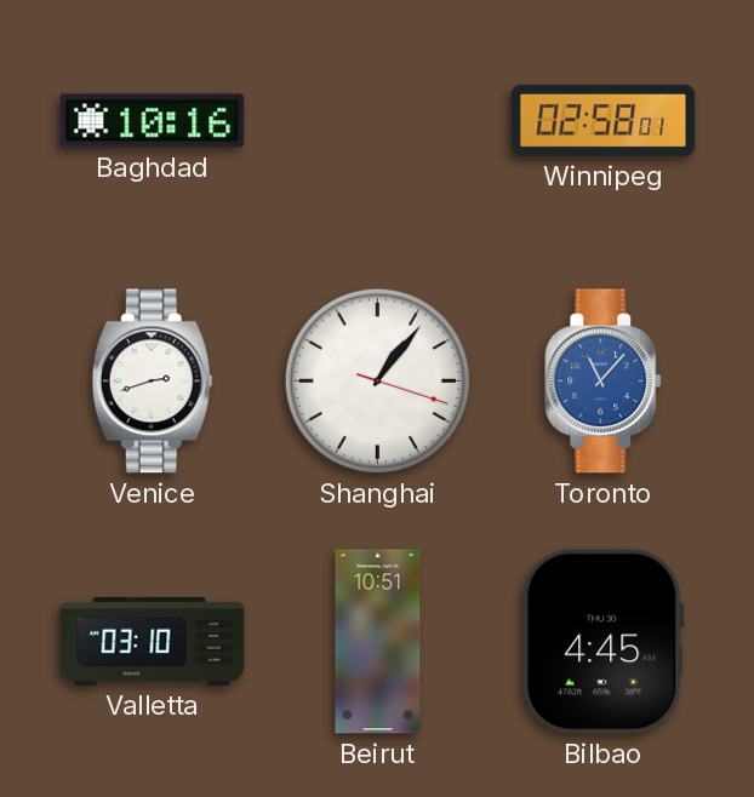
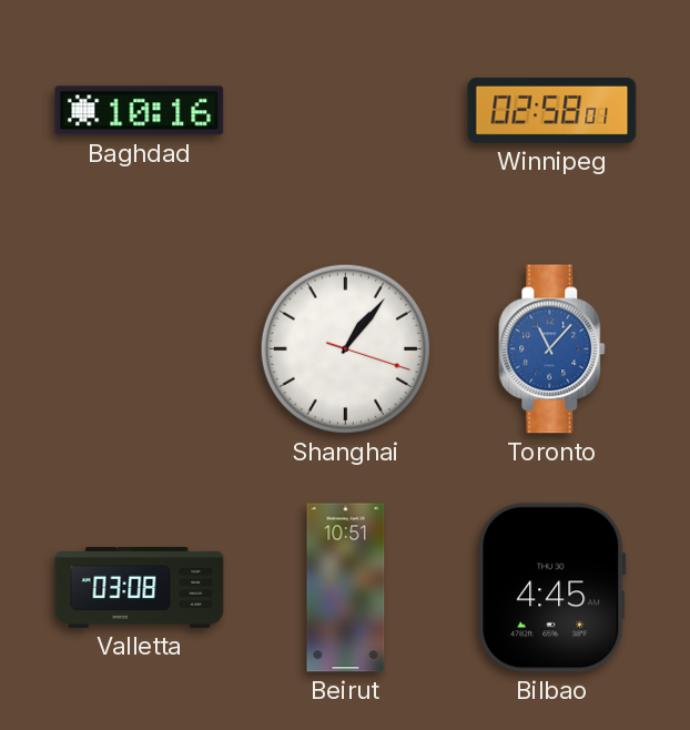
Venice: 2:42 -> none
Valletta: 03:10 -> 03:08
